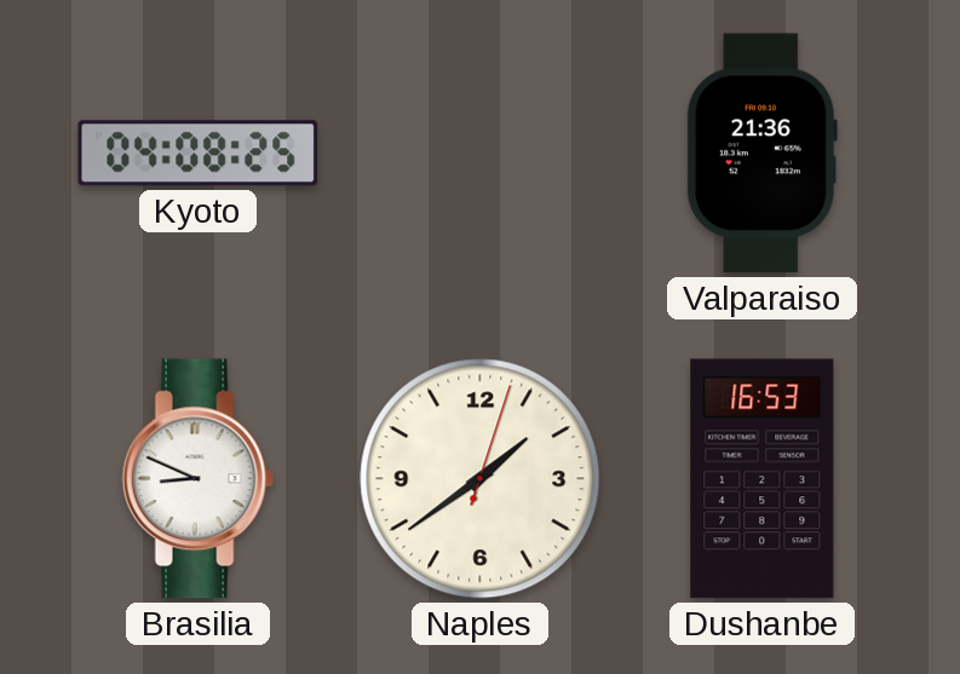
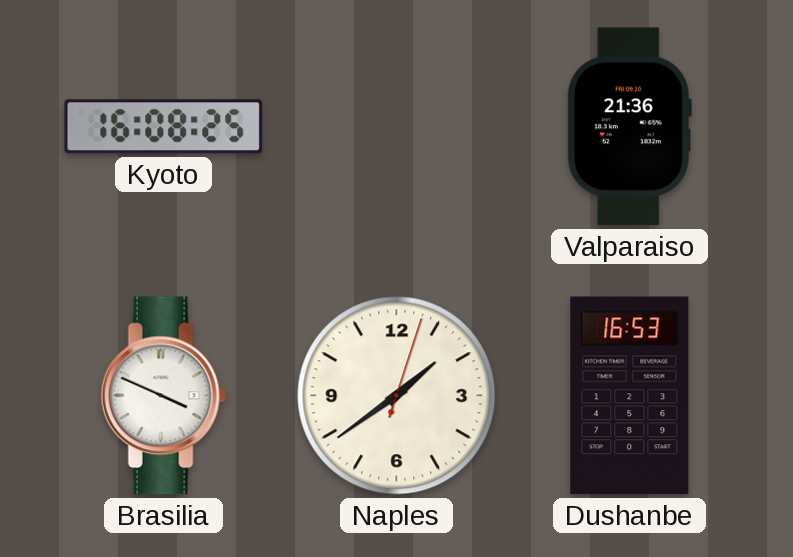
Kyoto: 04:08 -> 16:08
Brasilia: 8:49 -> 3:49
